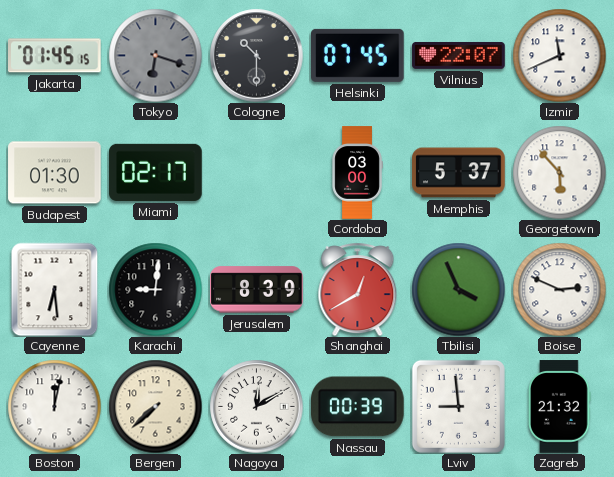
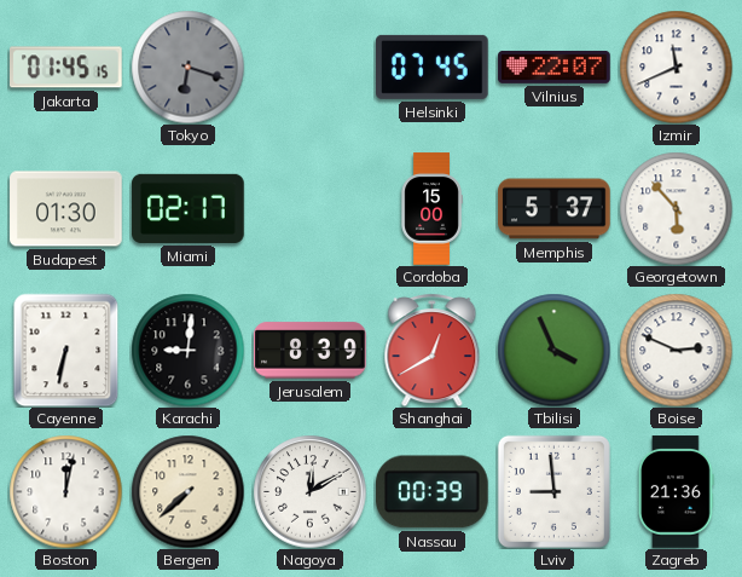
Cologne: 10:30 -> none
Cordoba: 03:00 -> 15:00
Cayenne: 6:29 -> 6:32
Zagreb: 21:32 -> 21:36
